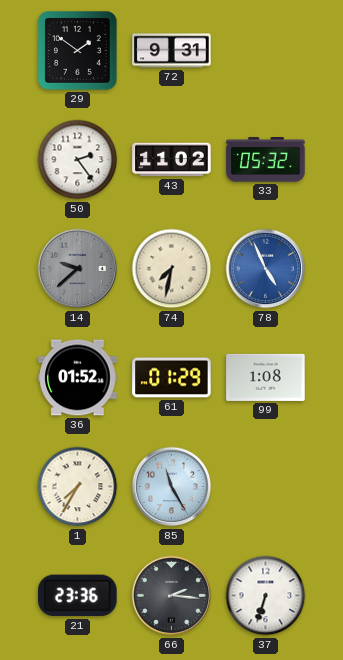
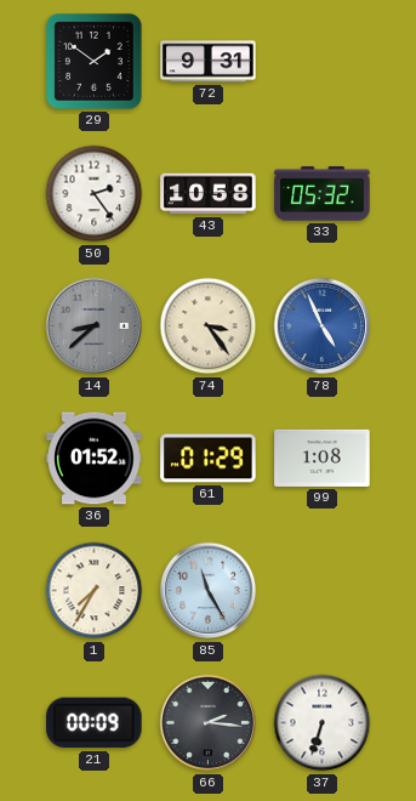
43: 11:02 -> 10:58
14: 9:38 -> 8:38
74: 7:32 -> 3:24
21: 23:36 -> 00:09
